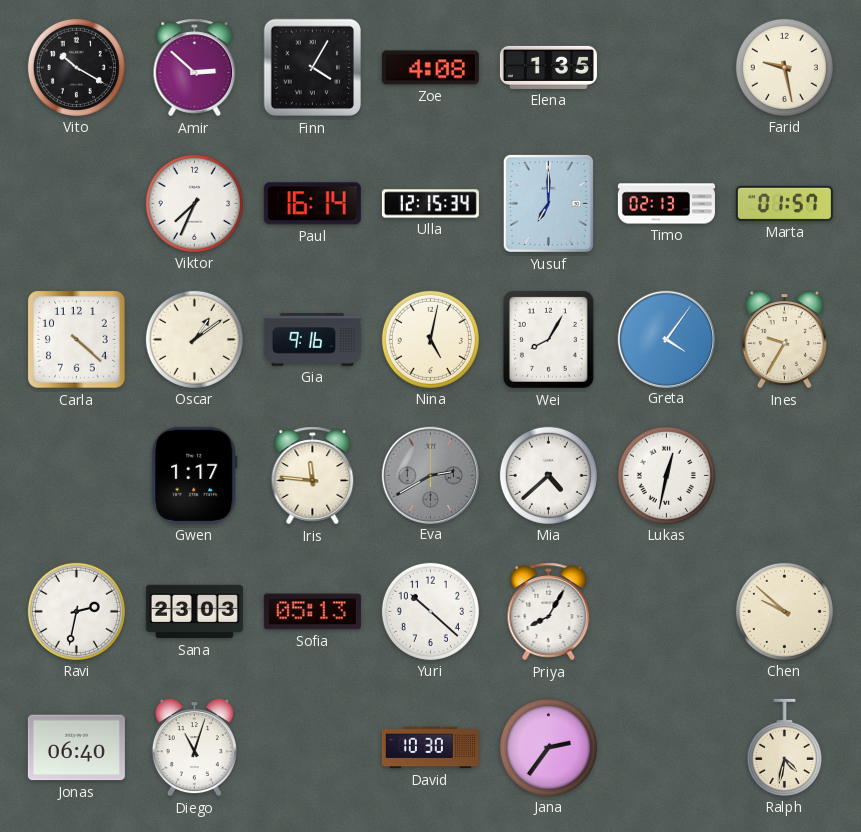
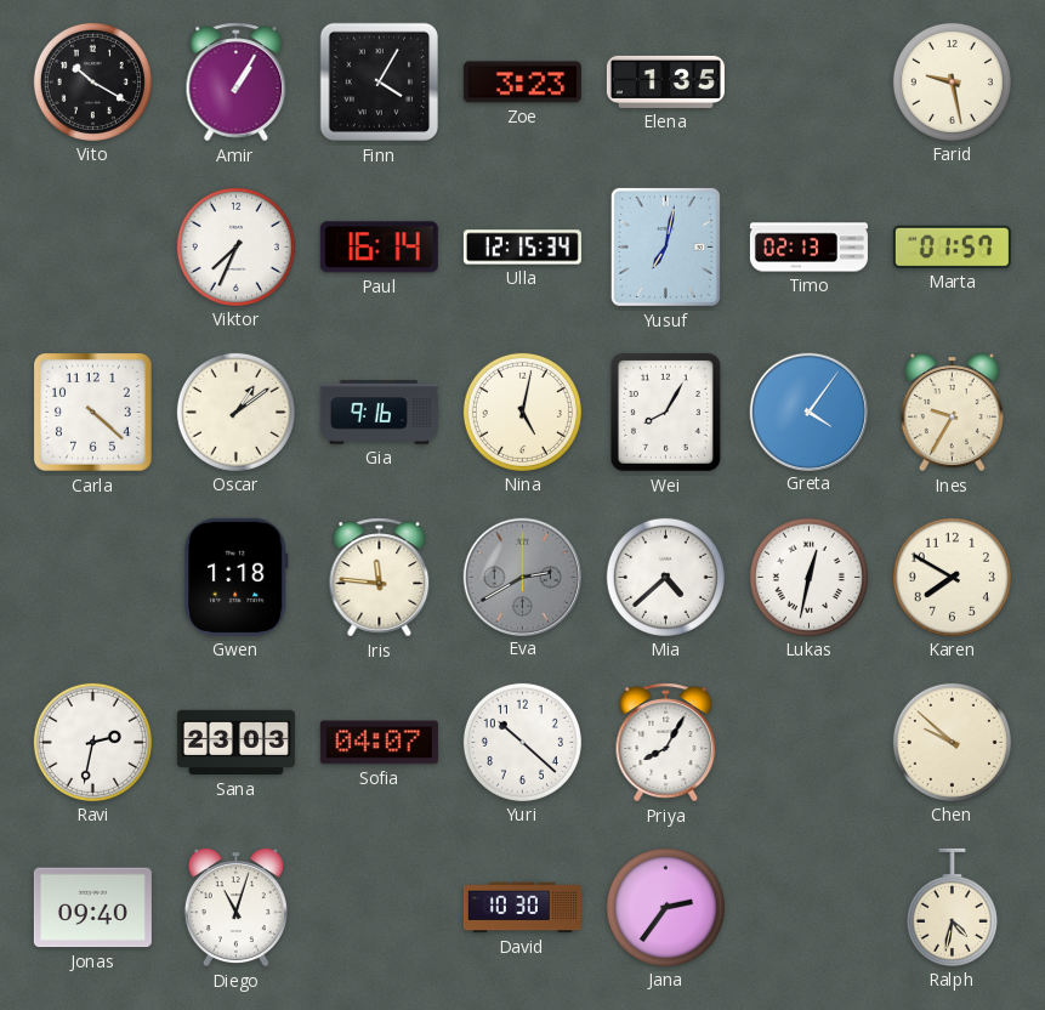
Amir: 2:52 -> 1:05
Zoe: 4:08 -> 3:23
Yusuf: 7:00 -> 7:02
Gwen: 1:17 -> 1:18
Karen: none -> 7:50
Sofia: 05:13 -> 04:07
Jonas: 06:40 -> 09:40
